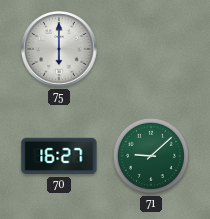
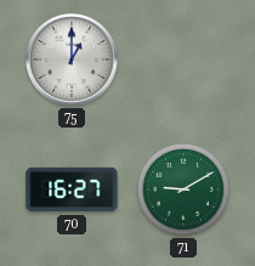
75: 6:00 -> 1:00
71: 9:08 -> 9:10
